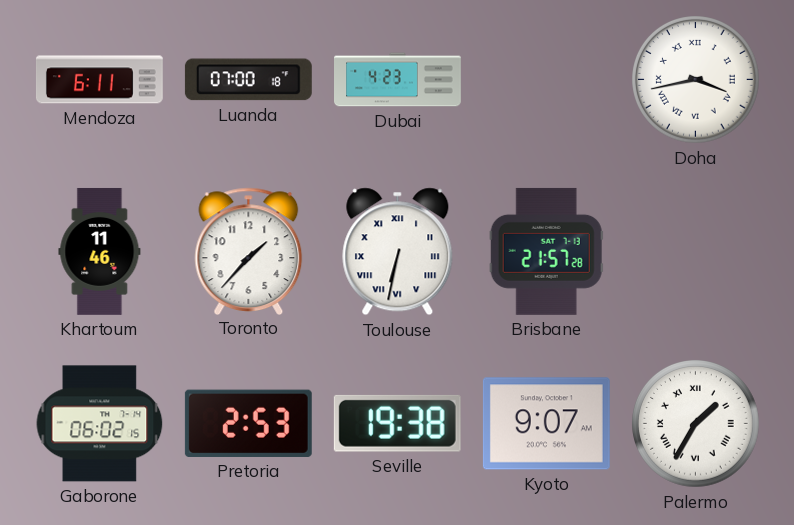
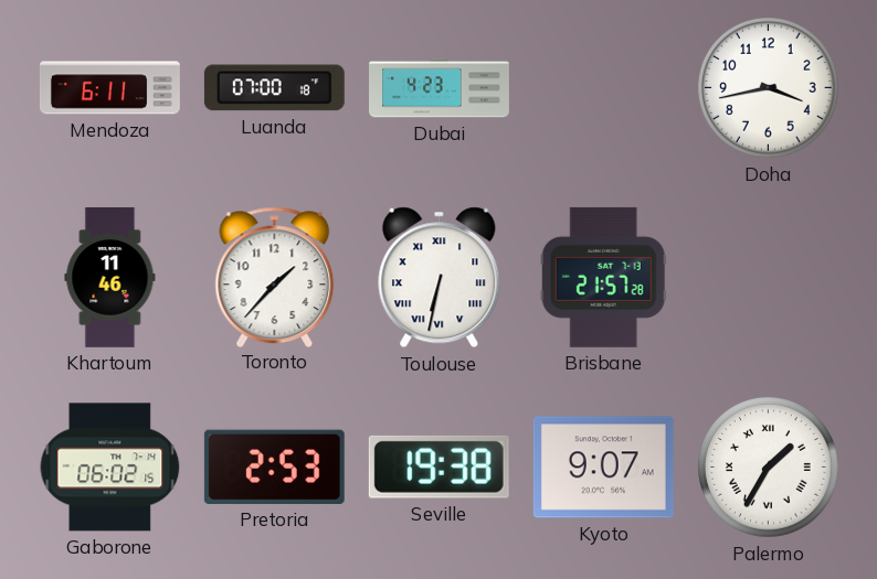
Doha numerals: Roman -> Arabic
